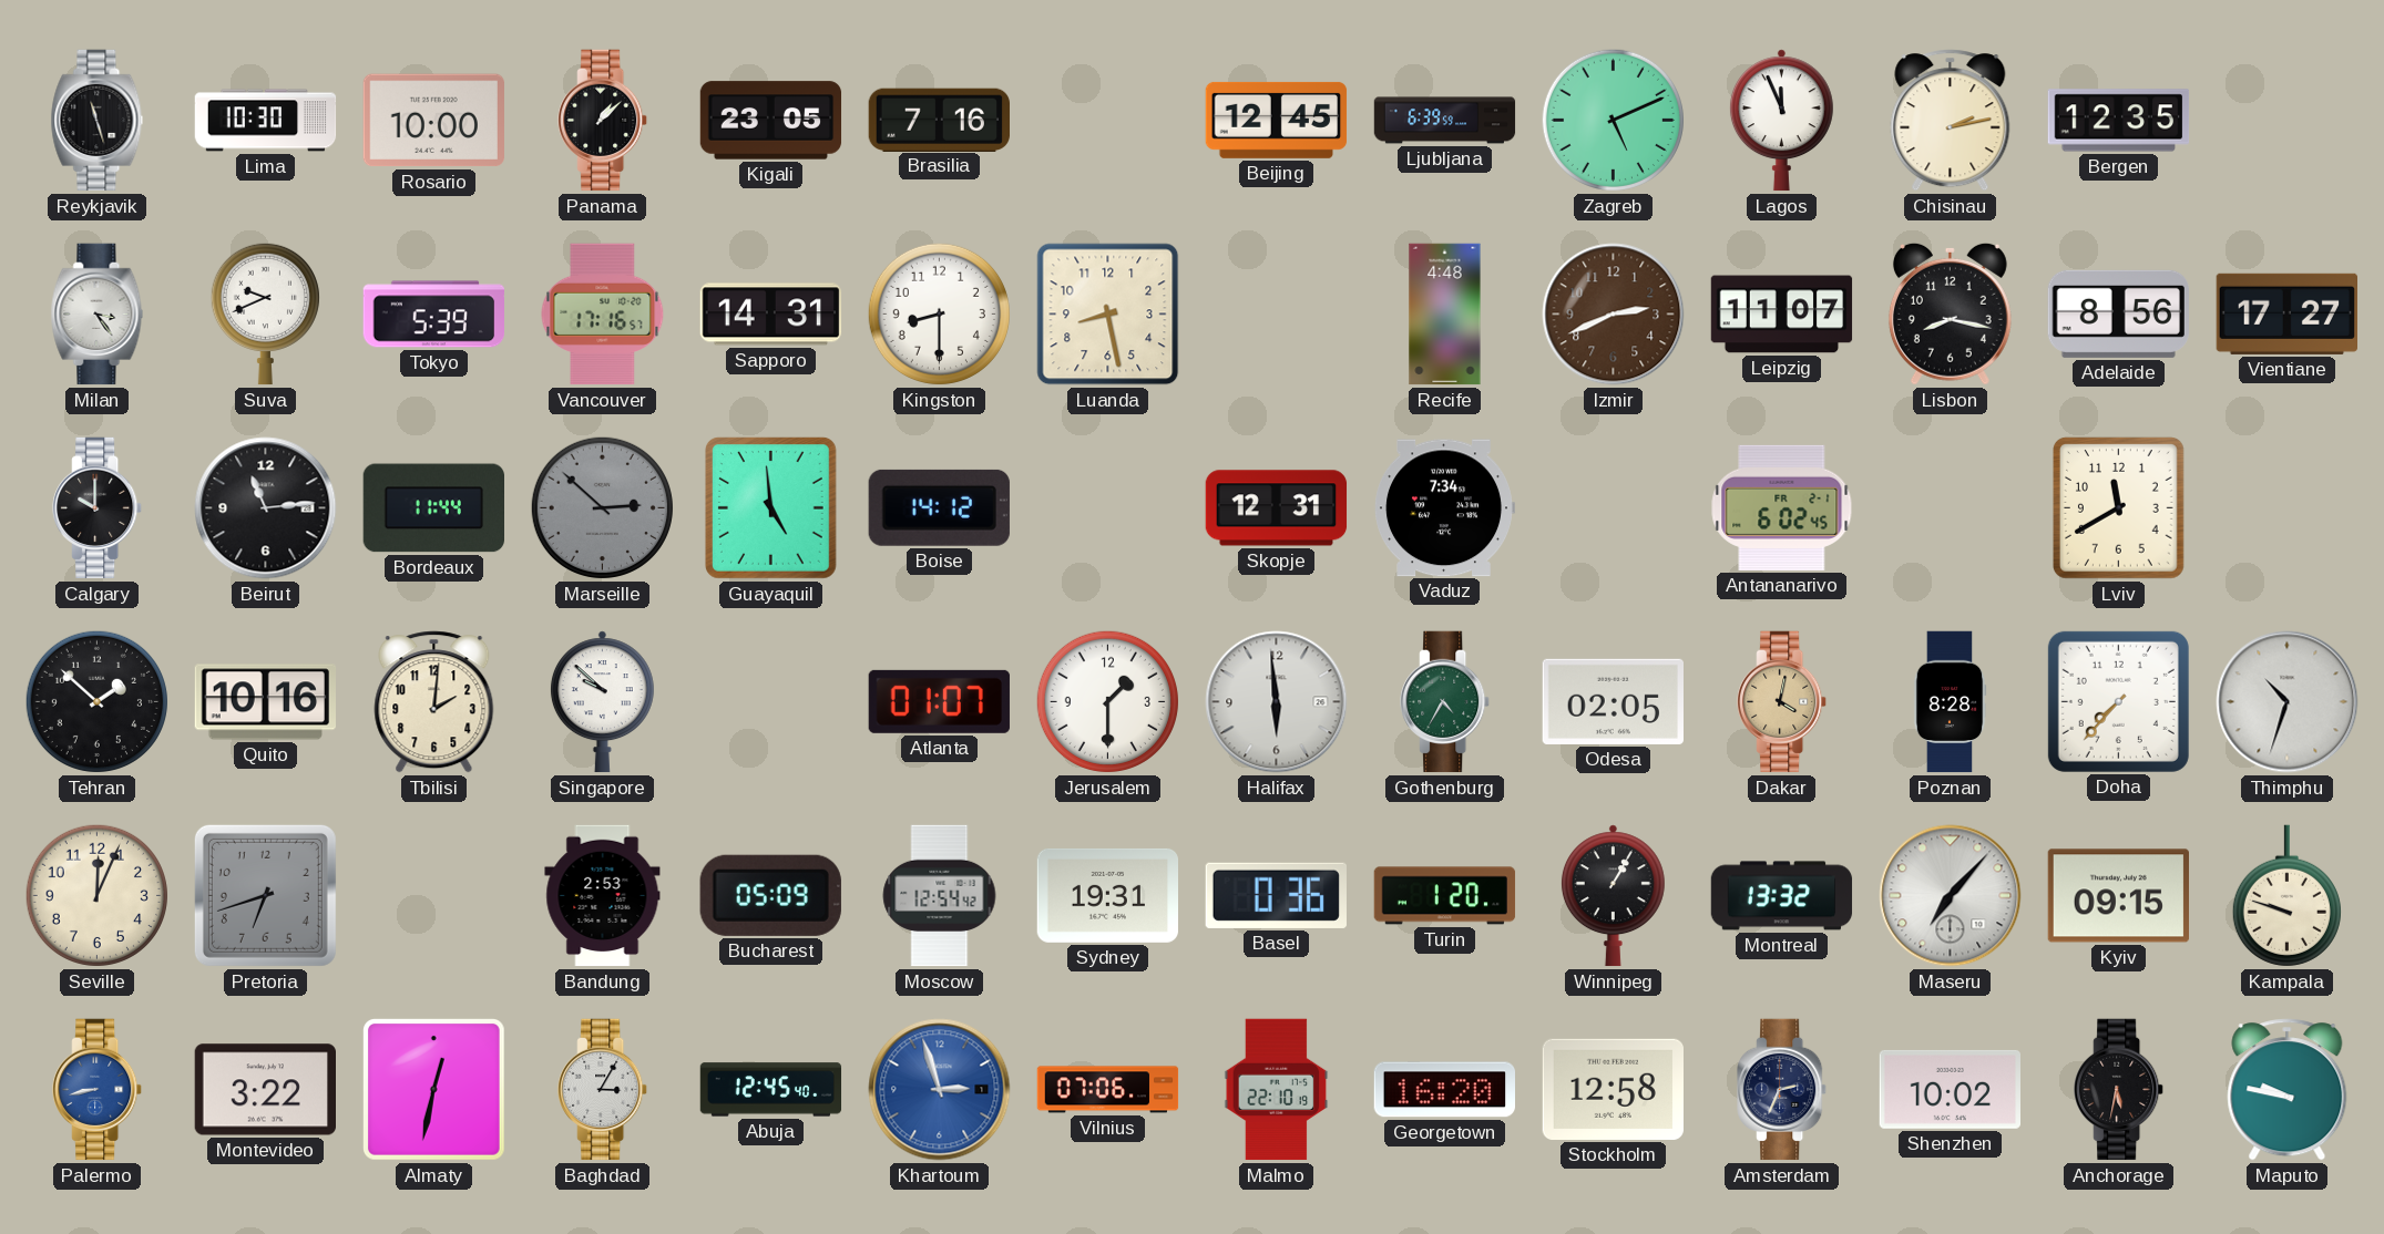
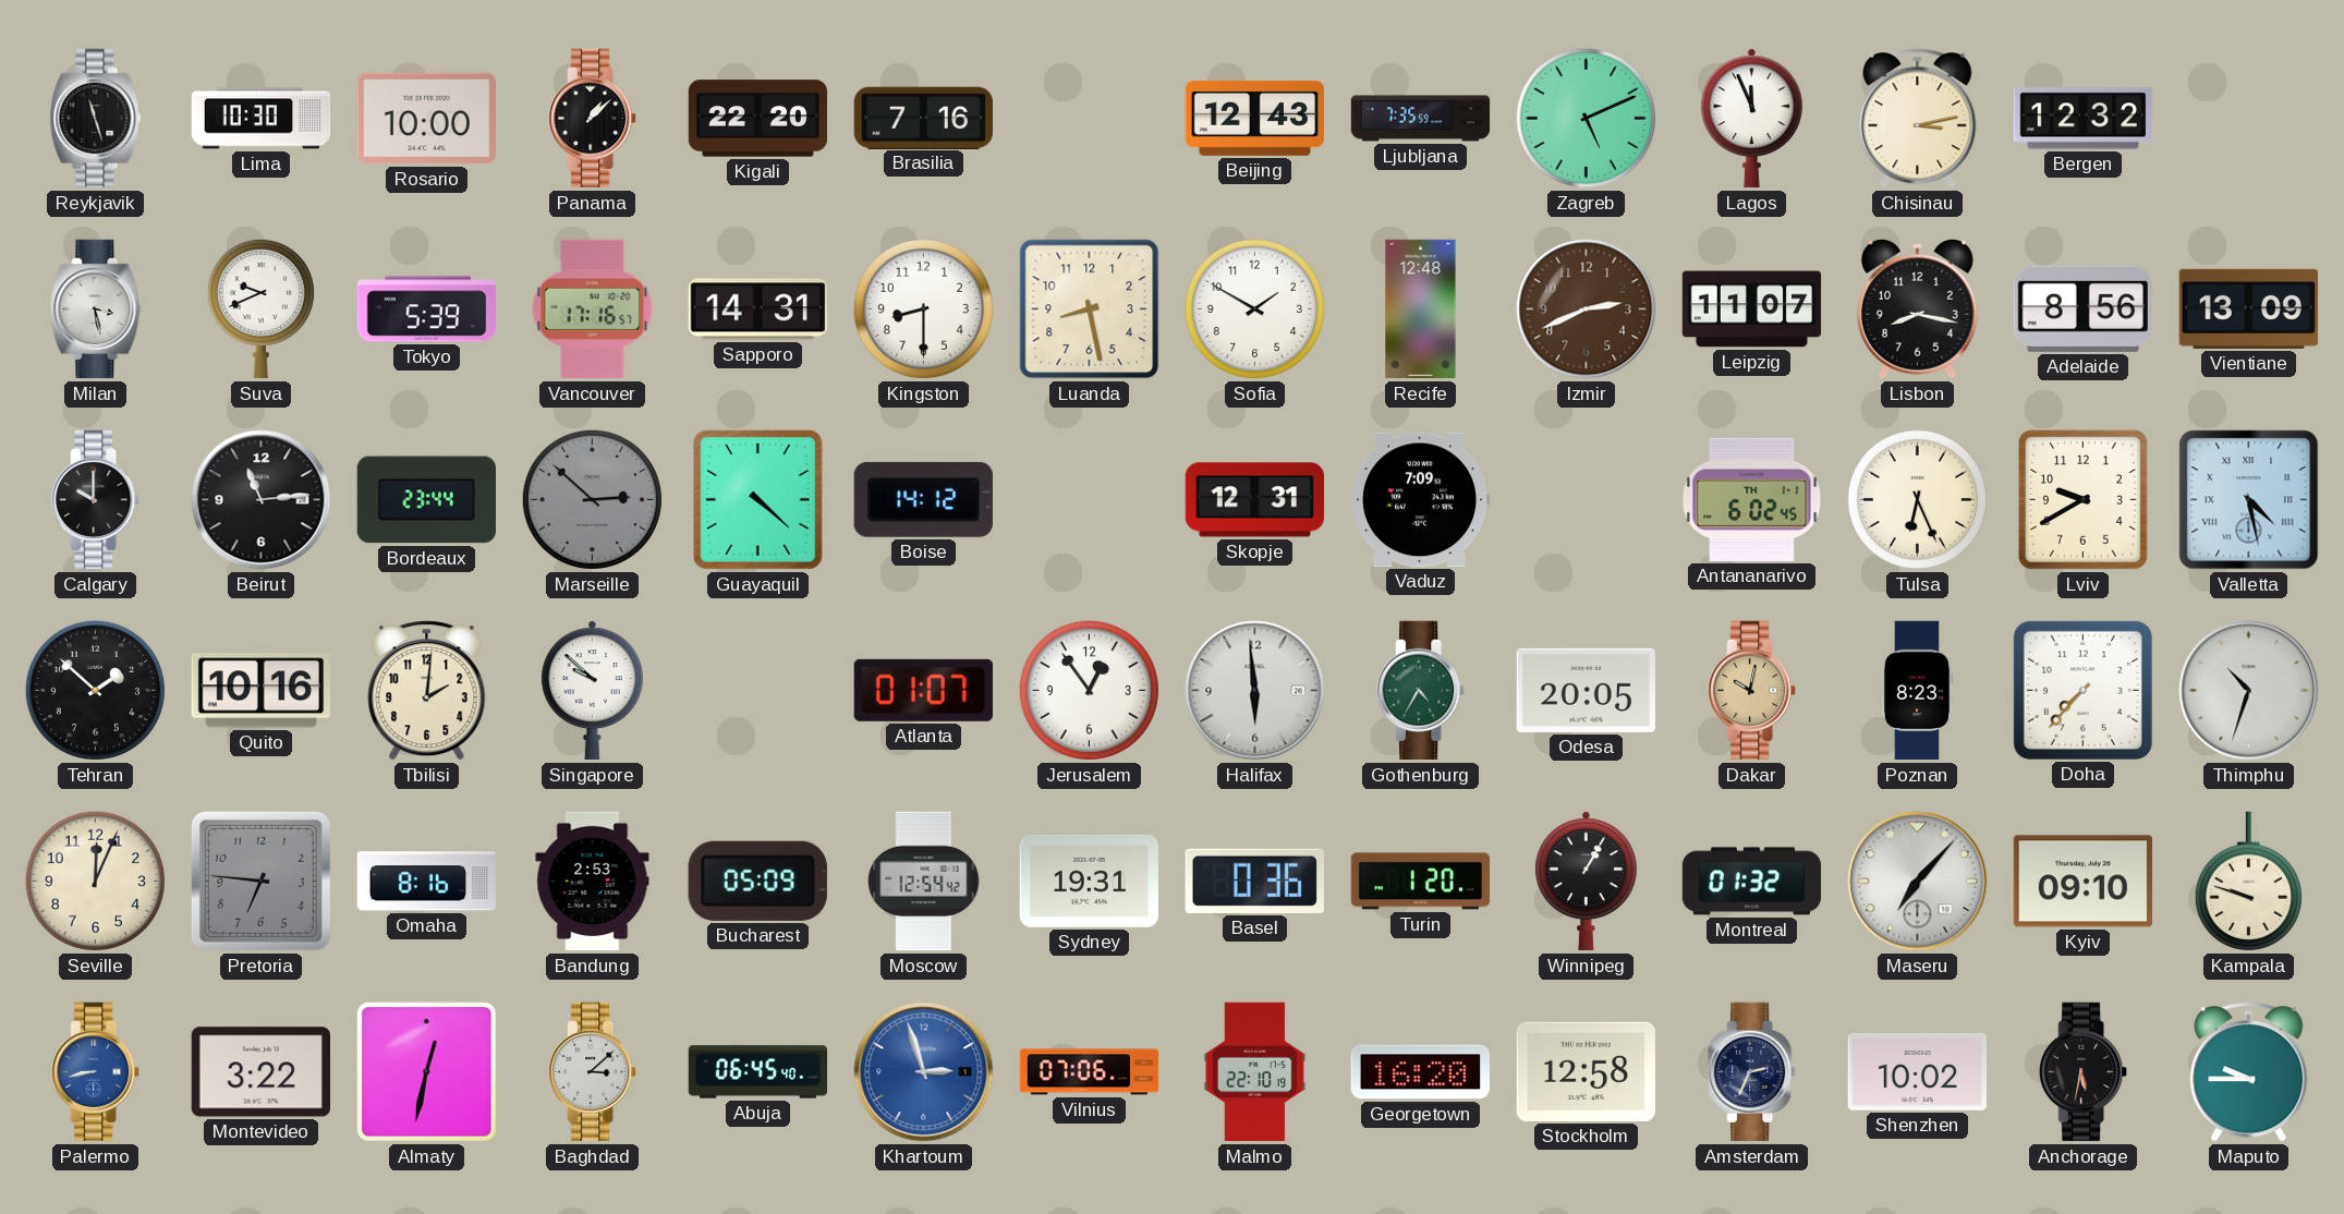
Kigali: 23:05 -> 22:20
Beijing: 12:45 -> 12:43
Ljubljana: 6:39 -> 7:35
Chisinau: 2:13 -> 3:13
Bergen: 12:35 -> 12:32
Milan: 3:24 -> 3:28
Sofia: none -> 1:50
Recife: 4:48 -> 12:48
Vientiane: 17:27 -> 13:09
Bordeaux: 11:44 -> 23:44
Guayaquil: 4:59 -> 4:22
Vaduz: 7:34 -> 7:09
Antananarivo date: FR 2-1 -> TH 1-1
Tulsa: none -> 6:26
Lviv: 11:40 -> 9:40
Valletta: none -> 4:28
Jerusalem: 1:30 -> 12:54
Odesa: 02:05 -> 20:05
Dakar: 4:02 -> 10:02
Poznan: 8:28 -> 8:23
Pretoria: 6:42 -> 6:46
Omaha: none -> 8:16
Montreal: 13:32 -> 01:32
Kyiv: 09:15 -> 09:10
Baghdad: 3:05 -> 3:08
Abuja: 12:45 -> 06:45
Maputo: 9:47 -> 9:45
